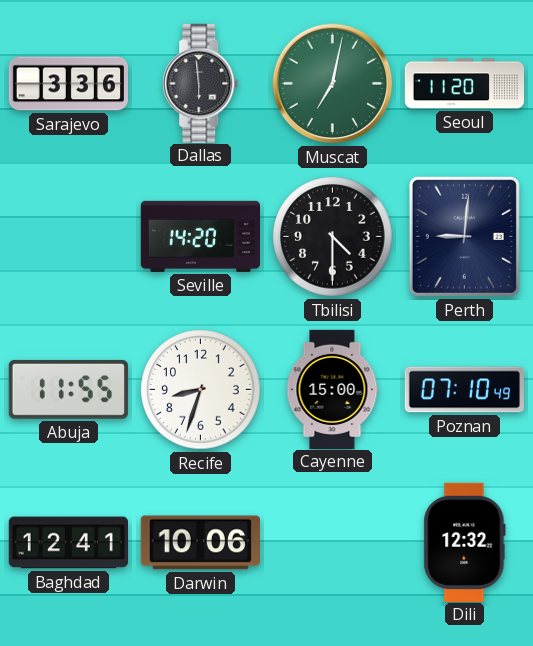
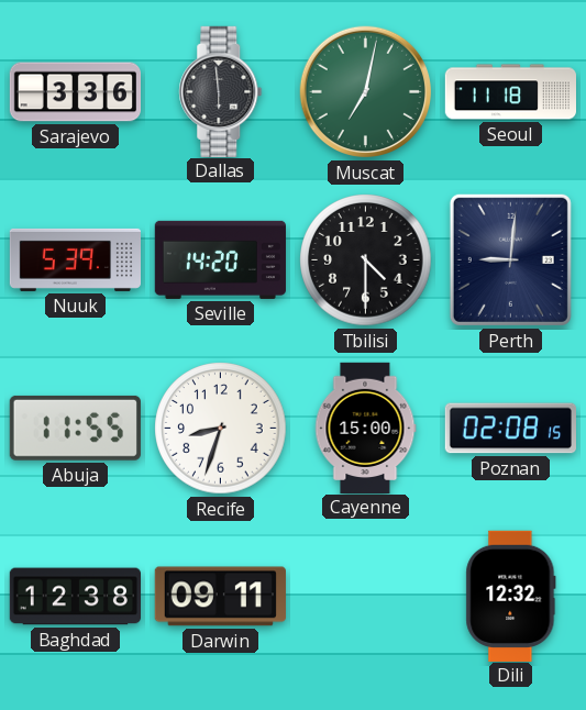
Seoul: 11:20 -> 11:18
Nuuk: none -> 5:39
Poznan: 07:10 -> 02:08
Baghdad: 12:41 -> 12:38
Darwin: 10:06 -> 09:11
